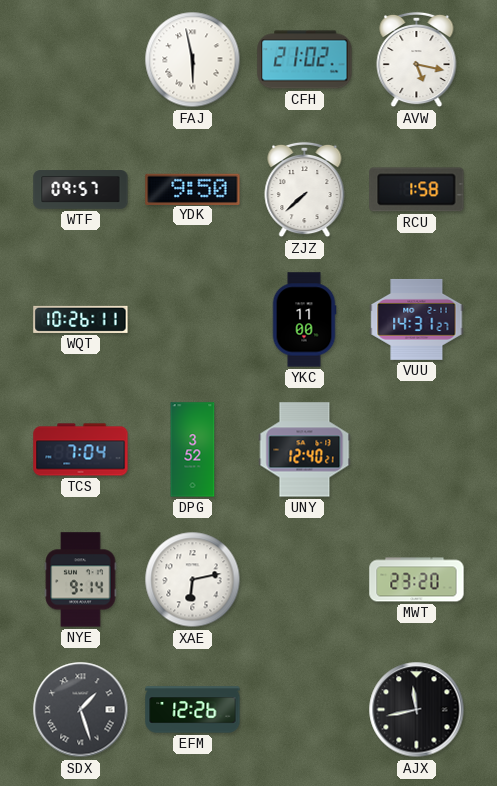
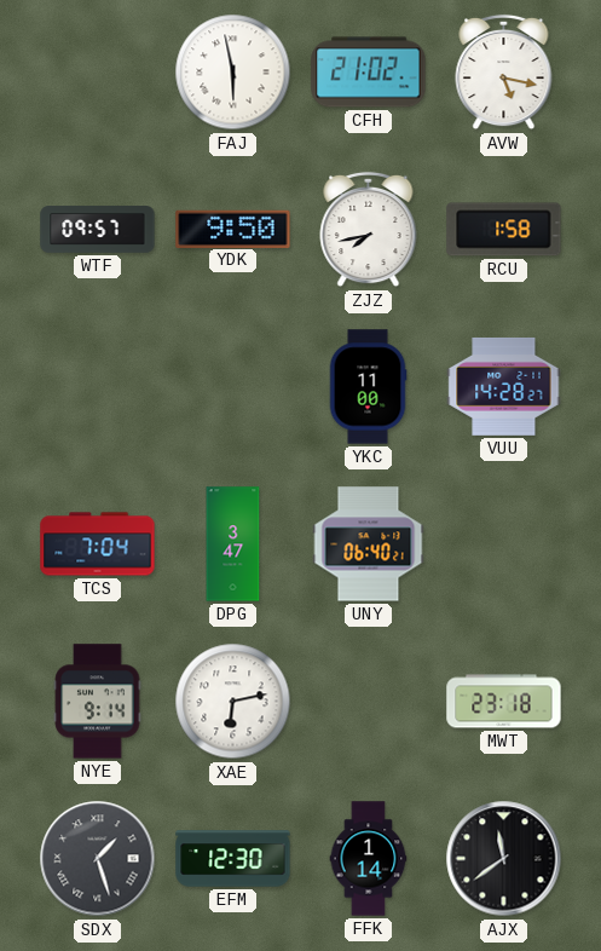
ZJZ: 7:38 -> 7:43
WQT: 10:26 -> none
VUU: 14:31 -> 14:28
DPG: 3:52 -> 3:47
UNY: 12:40 -> 06:40
MWT: 23:20 -> 23:18
EFM: 12:26 -> 12:30
FFK: none -> 1:14
AJX: 11:43 -> 11:39
